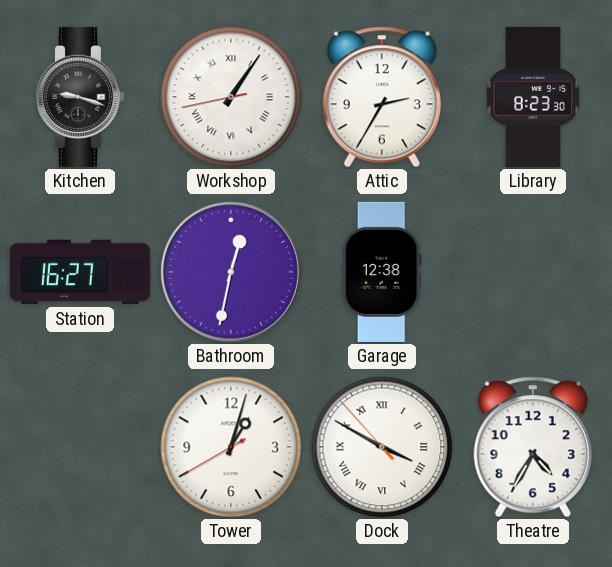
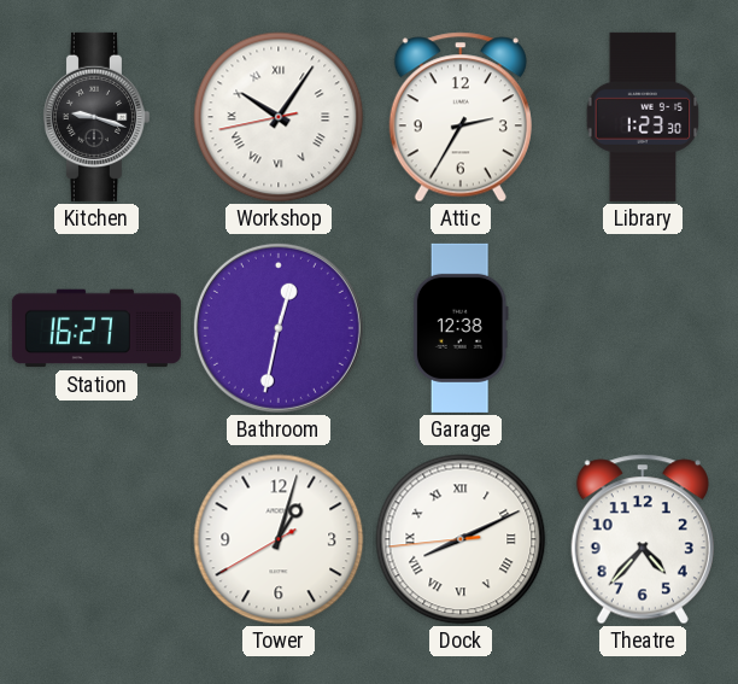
Workshop: 1:05 -> 10:05
Library: 8:23 -> 1:23
Dock: 3:49 -> 8:10
Theatre: 4:35 -> 4:37
